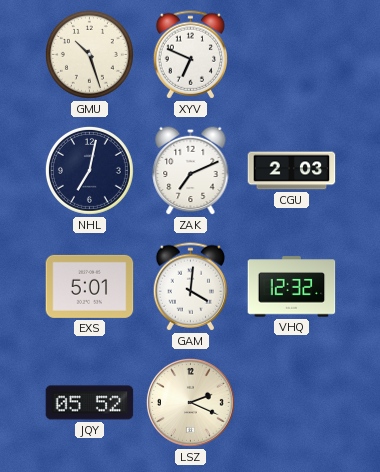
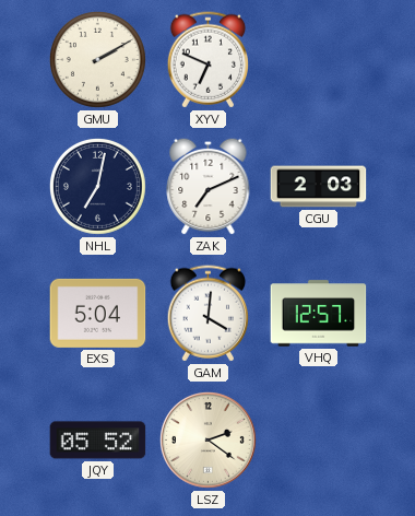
GMU: 10:27 -> 2:10
EXS: 5:01 -> 5:04
VHQ: 12:32 -> 12:57
LSZ: 2:19 -> 2:21
